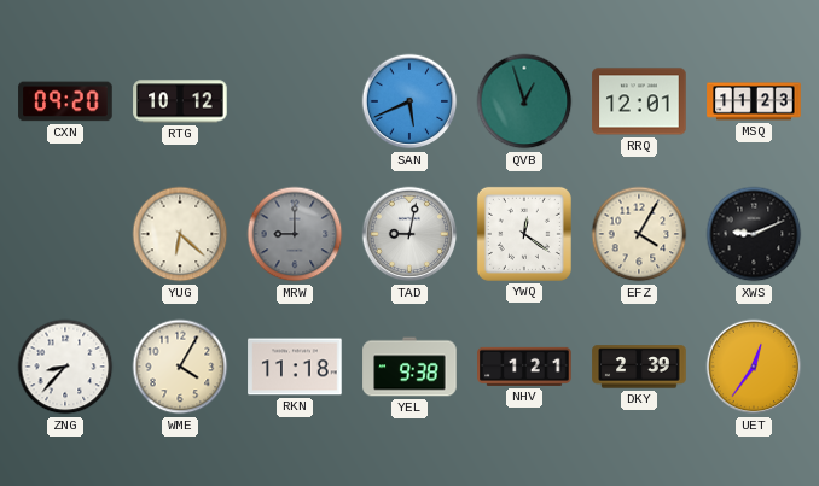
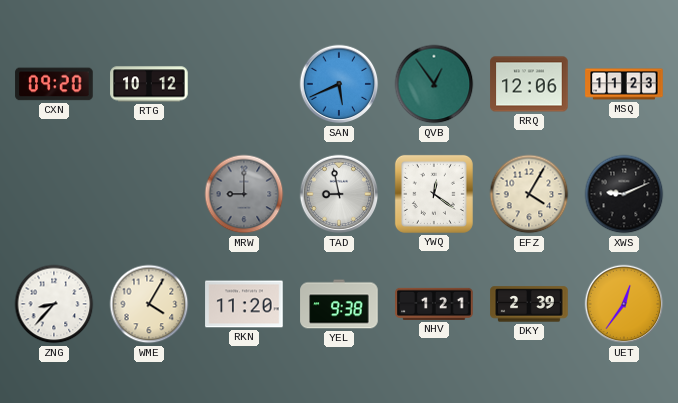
QVB: 12:57 -> 12:54
RRQ: 12:01 -> 12:06
YUG: 6:22 -> none
TAD: 9:02 -> 8:58
RKN: 11:18 -> 11:20
